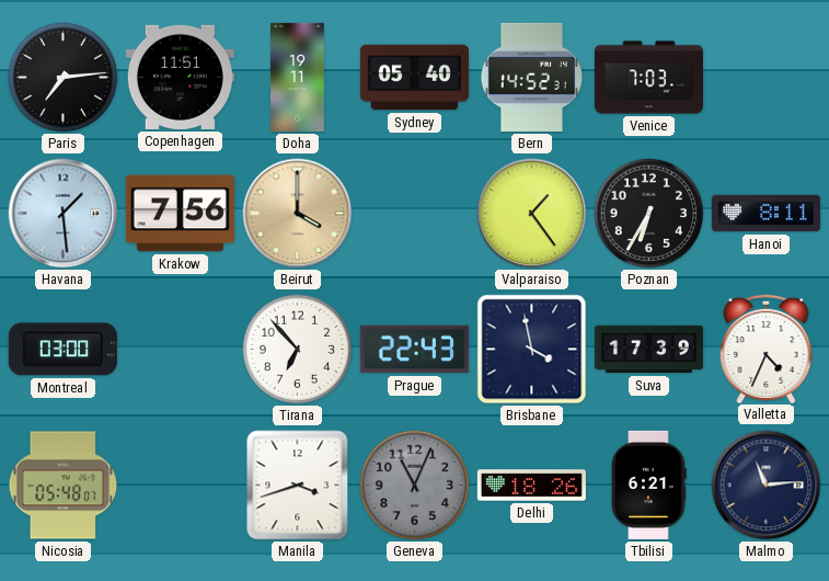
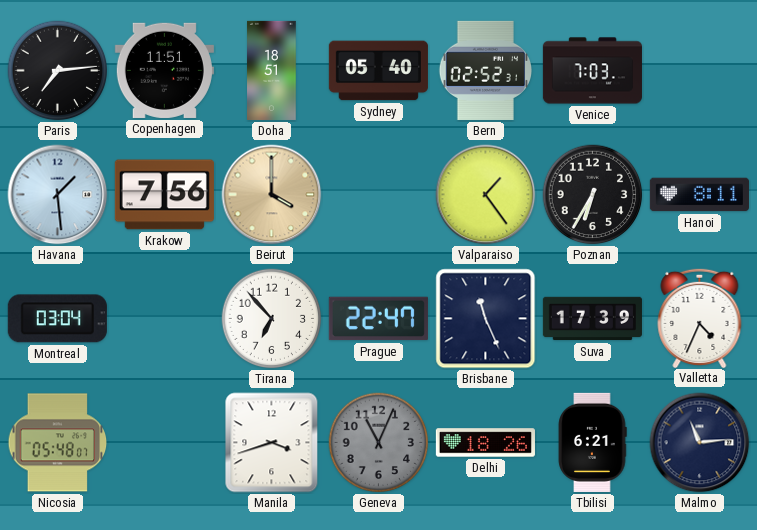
Doha: 19:11 -> 18:51
Bern: 14:52 -> 02:52
Montreal: 03:00 -> 03:04
Prague: 22:43 -> 22:47
Brisbane: 3:58 -> 11:26
